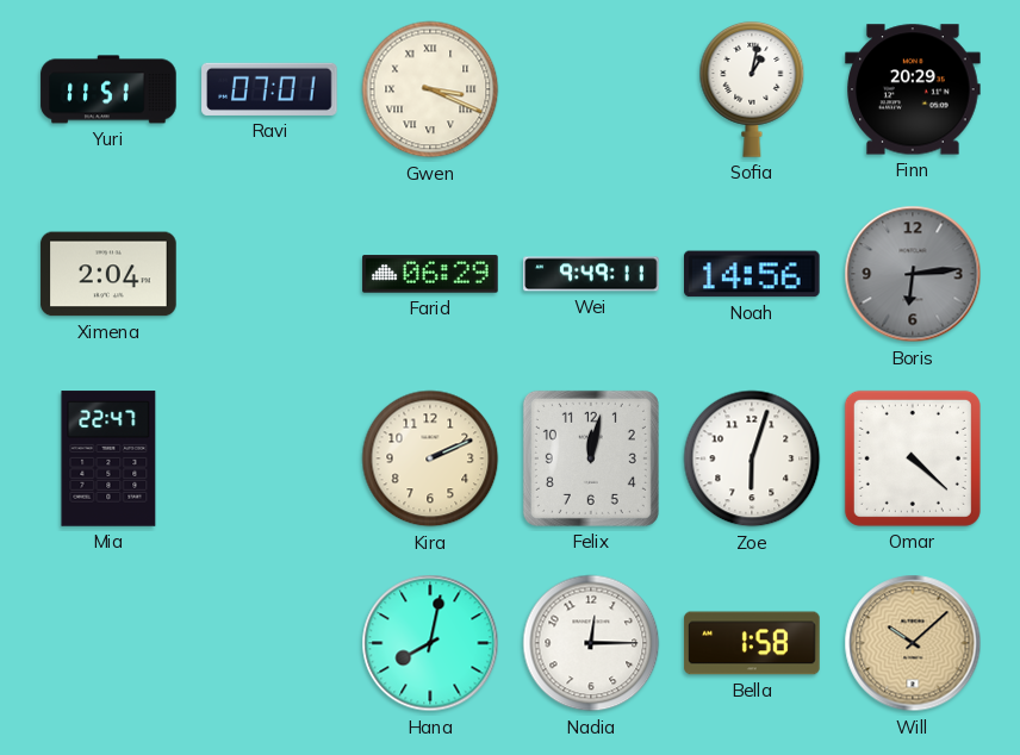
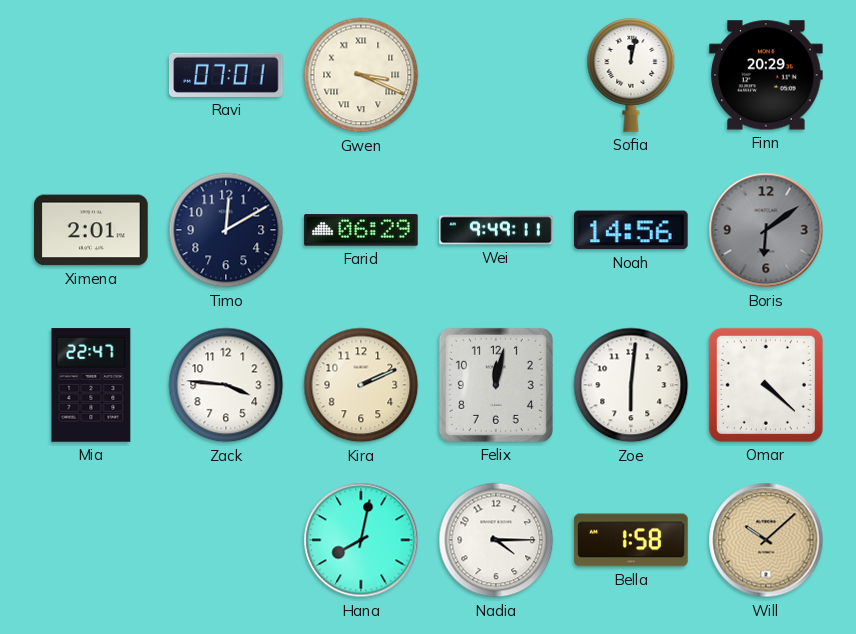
Yuri: 11:51 -> none
Sofia: 1:02 -> 12:02
Ximena: 2:04 -> 2:01
Timo: none -> 12:10
Boris: 6:14 -> 6:09
Zack: none -> 3:46
Zoe: 6:03 -> 6:01
Nadia: 12:15 -> 4:15
